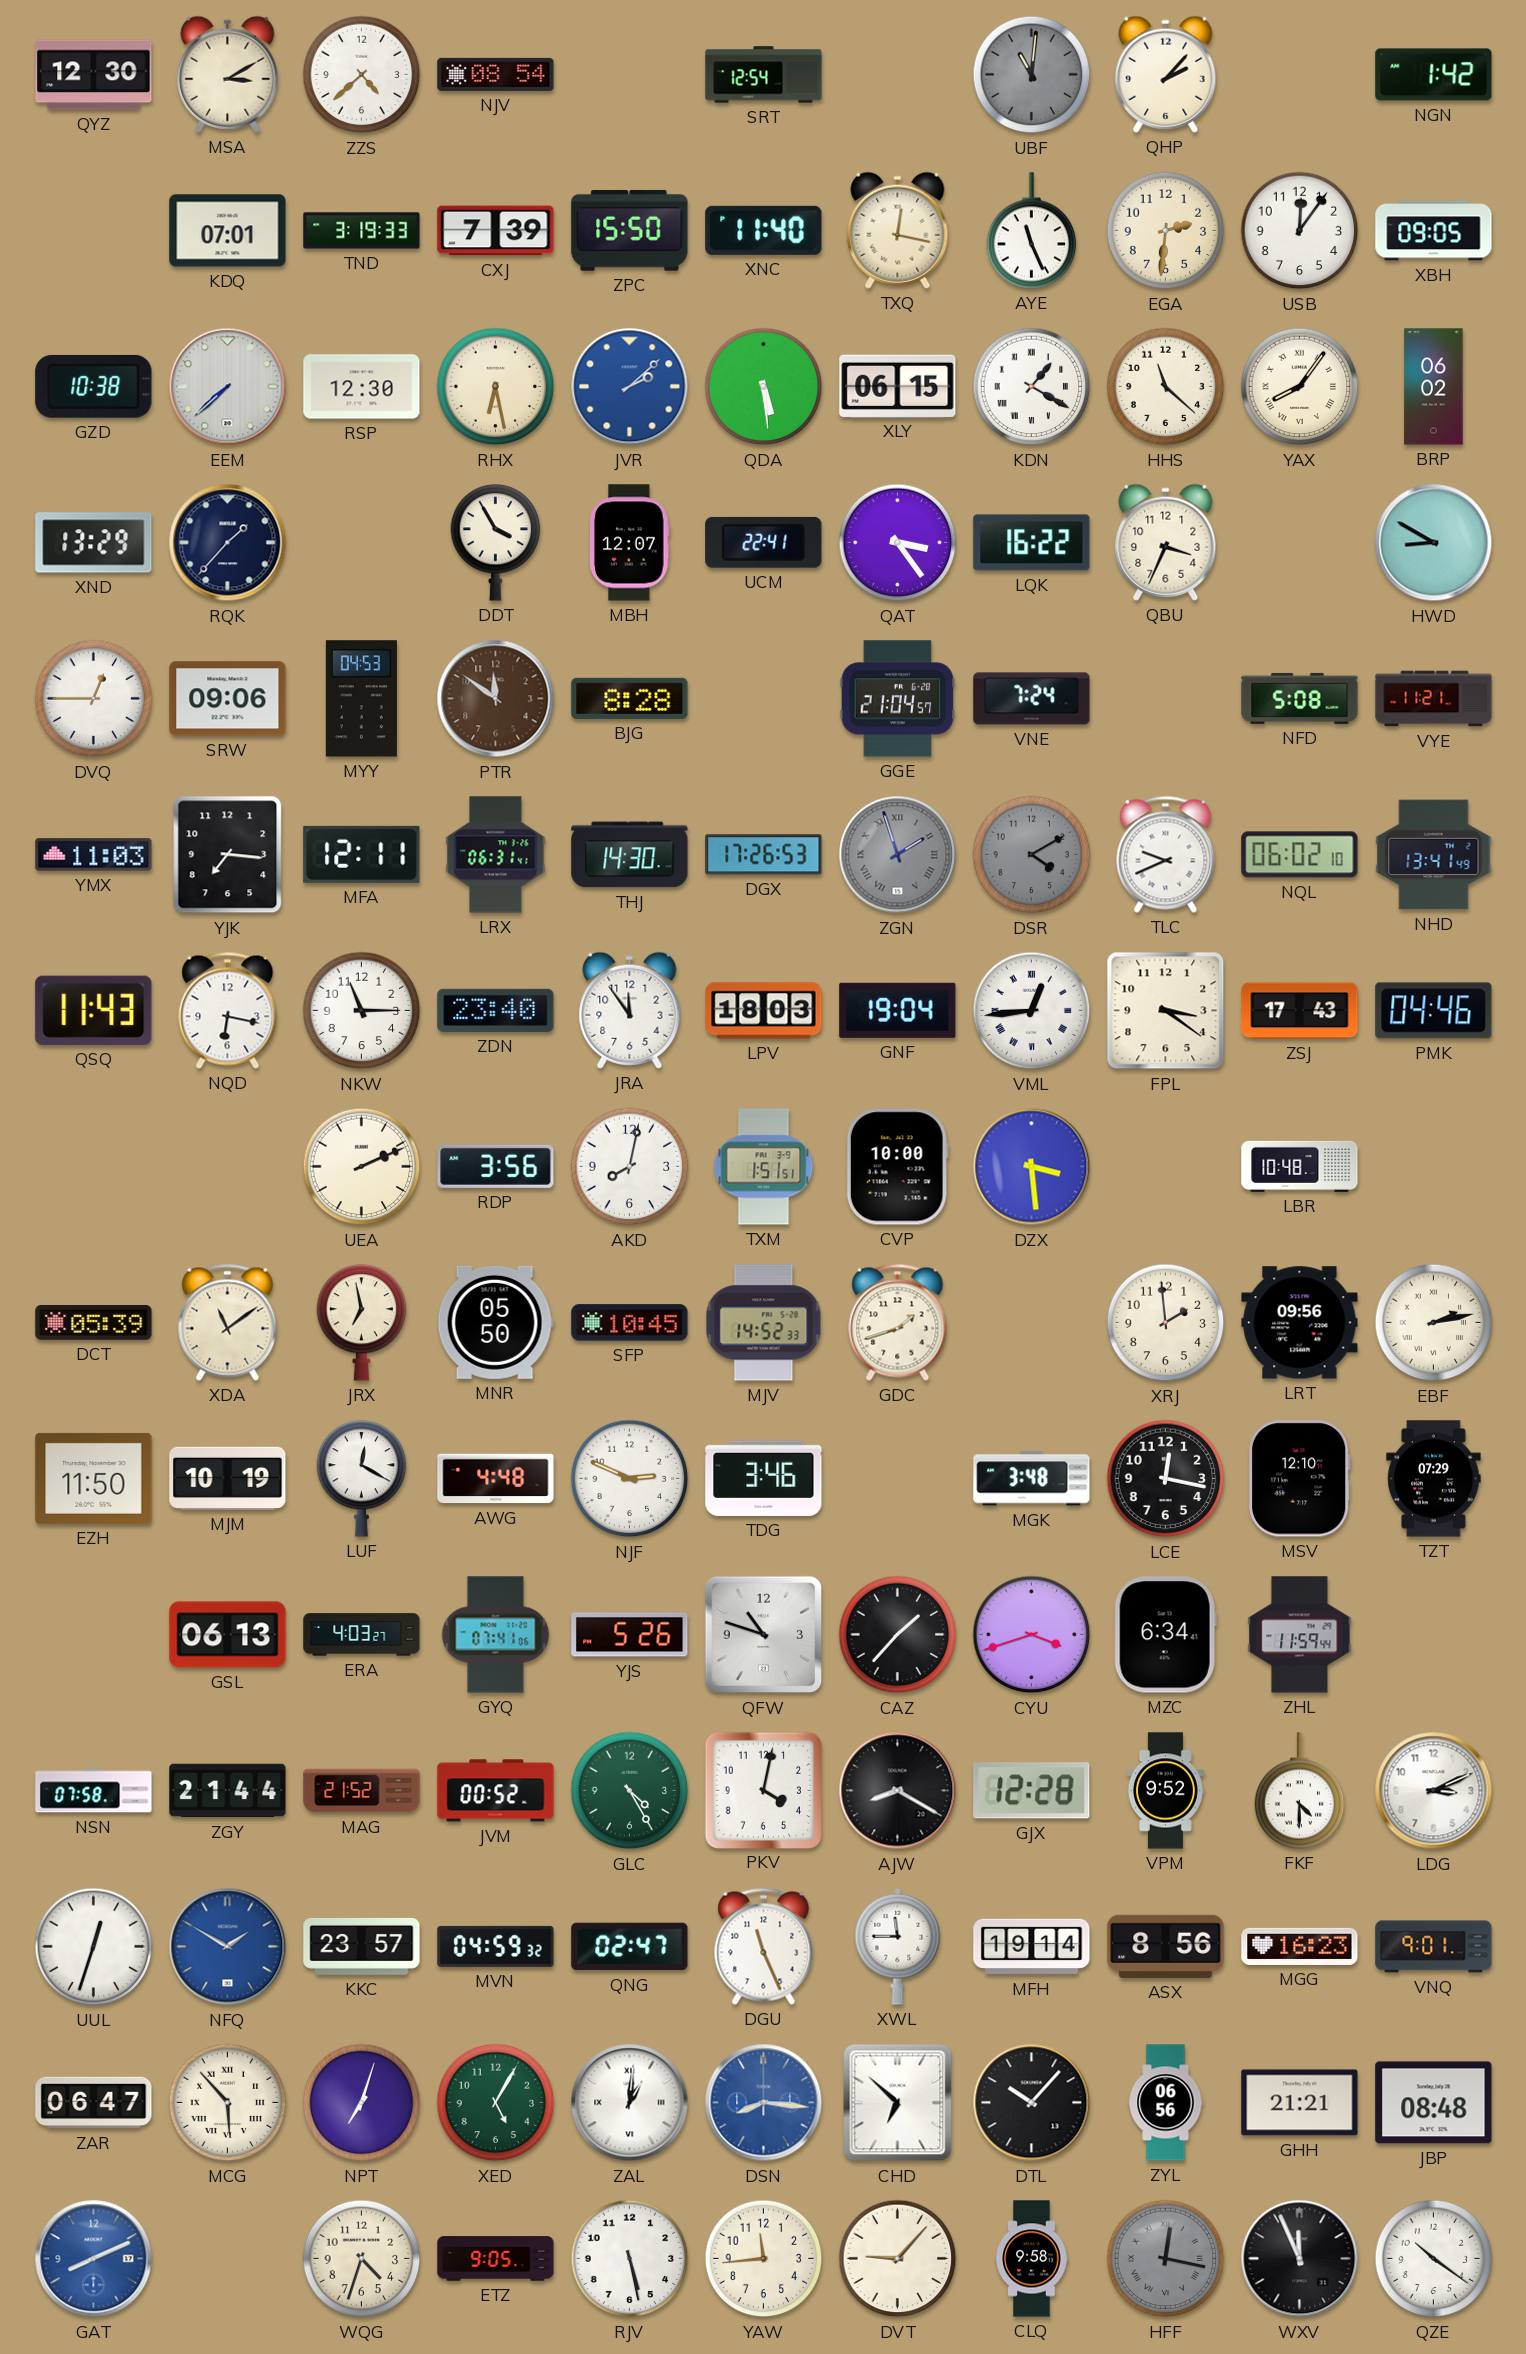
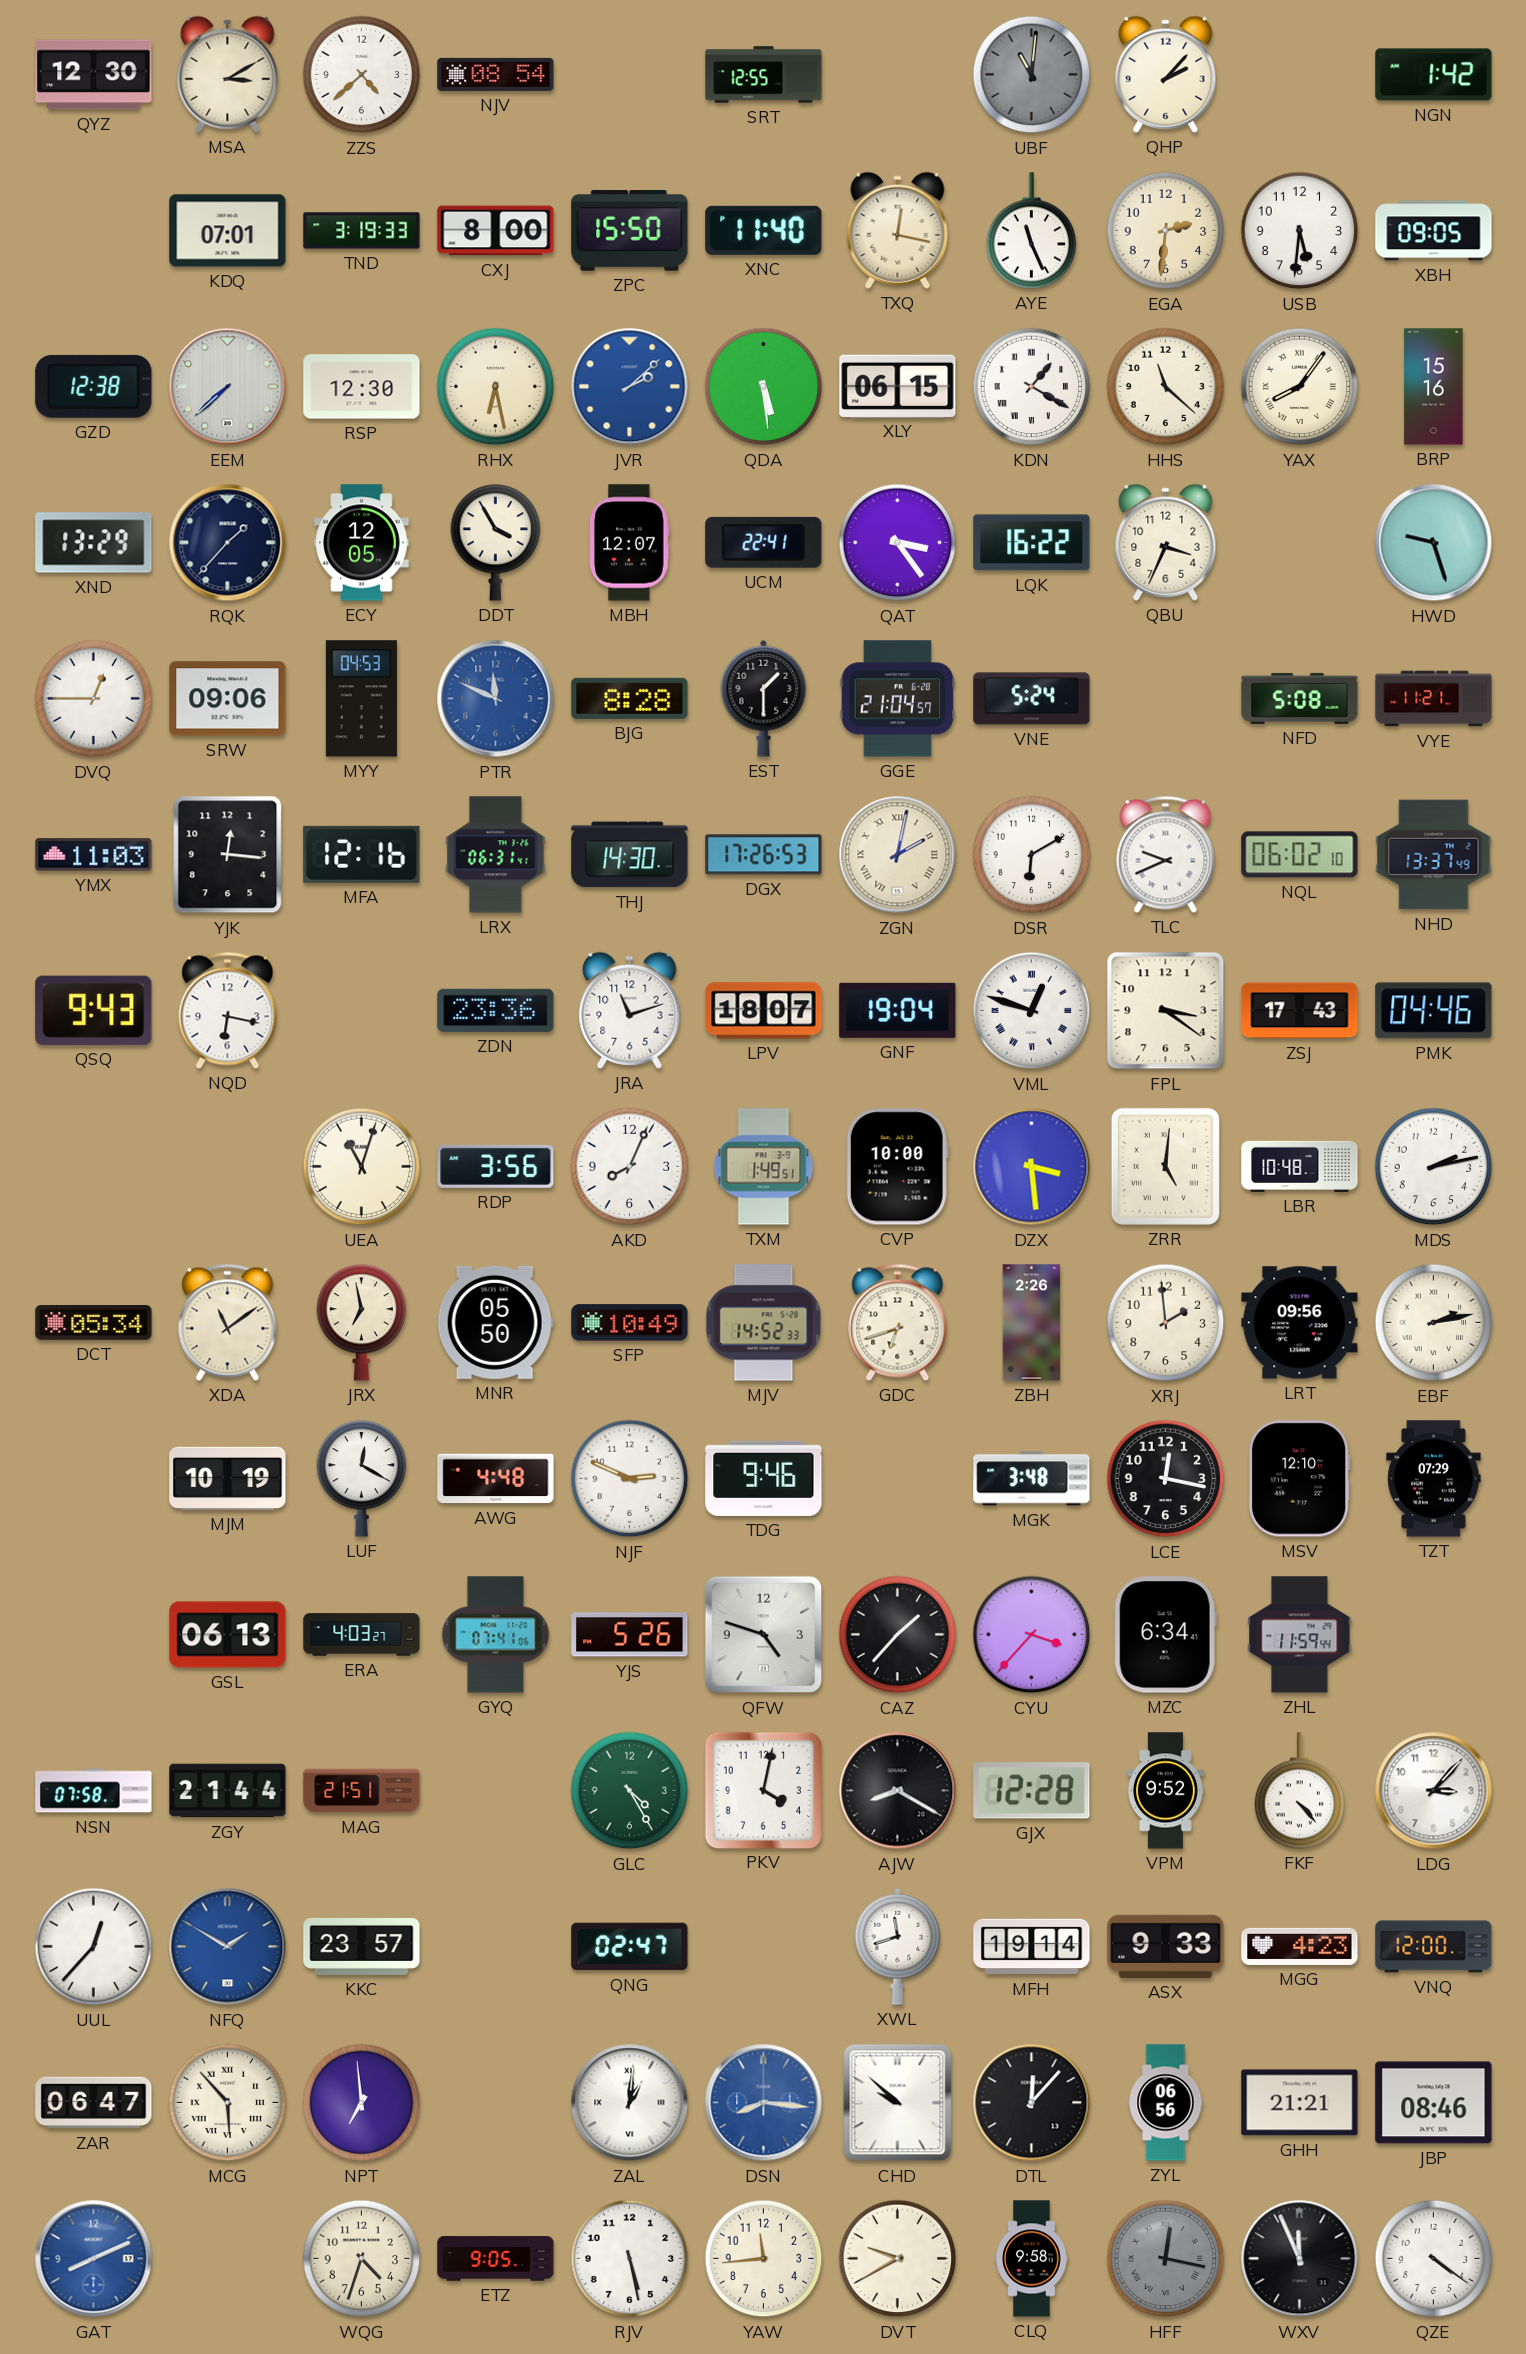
SRT: 12:54 -> 12:55
CXJ: 7:39 -> 8:00
USB: 12:06 -> 5:31
GZD: 10:38 -> 12:38
BRP: 06:02 -> 15:16
ECY: none -> 12:05
HWD: 8:50 -> 9:27
PTR: 11:51 -> 11:49
PTR dial: brown -> blue
EST: none -> 1:30
VNE: 7:24 -> 5:24
YJK: 7:16 -> 12:16
MFA: 12:11 -> 12:16
ZGN: 1:57 -> 2:02
ZGN dial: grey -> cream
DSR: 4:10 -> 6:10
DSR dial: grey -> white
NHD: 13:41 -> 13:37
QSQ: 11:43 -> 9:43
NKW: 11:15 -> none
ZDN: 23:40 -> 23:36
JRA: 11:54 -> 11:12
LPV: 18:03 -> 18:07
VML: 12:44 -> 12:48
UEA: 2:11 -> 11:03
AKD: 8:02 -> 8:04
TXM: 1:51 -> 1:49
ZRR: none -> 5:01
MDS: none -> 2:13
DCT: 05:39 -> 05:34
SFP: 10:45 -> 10:49
GDC: 1:42 -> 6:42
ZBH: none -> 2:26
EZH: 11:50 -> none
TDG: 3:46 -> 9:46
QFW: 10:48 -> 4:48
CYU: 3:42 -> 3:37
MAG: 21:52 -> 21:51
JVM: 00:52 -> none
FKF: 4:30 -> 4:23
LDG: 3:11 -> 3:07
UUL: 12:33 -> 12:37
MVN: 04:59 -> none
DGU: 11:26 -> none
XWL: 11:45 -> 11:42
ASX: 8:56 -> 9:33
MGG: 16:23 -> 4:23
VNQ: 9:01 -> 12:00
NPT: 7:03 -> 6:59
XED: 5:05 -> none
CHD: 6:52 -> 9:52
DTL: 10:07 -> 12:07
JBP: 08:48 -> 08:46
DVT: 9:07 -> 9:40
QZE: 10:21 -> 4:21
